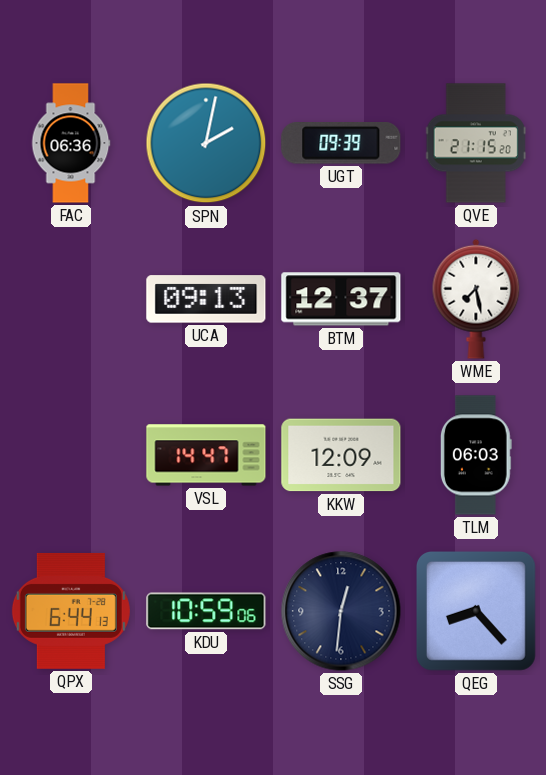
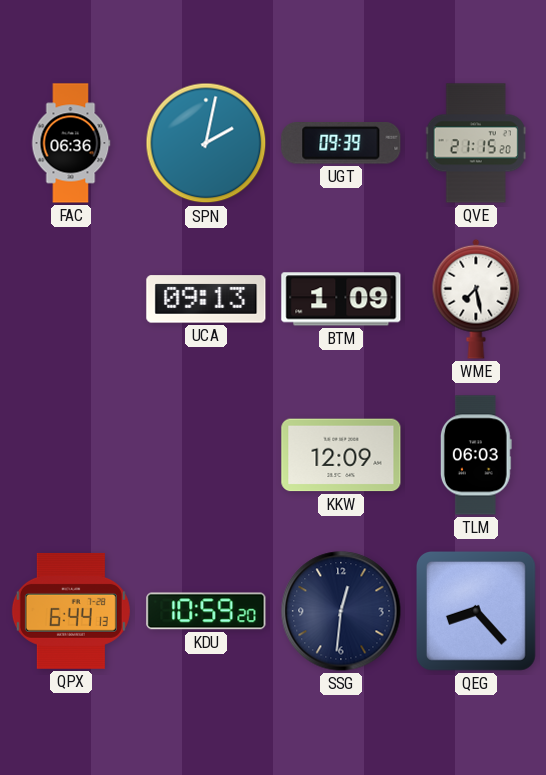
BTM: 12:37 -> 1:09
VSL: 14:47 -> none
KDU: 10:59:06 -> 10:59:20
